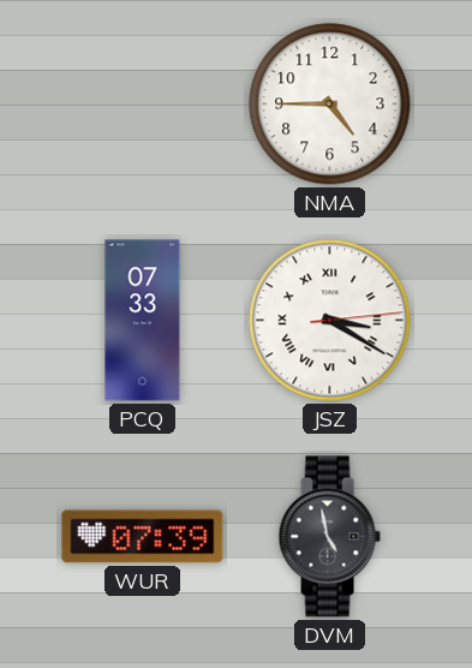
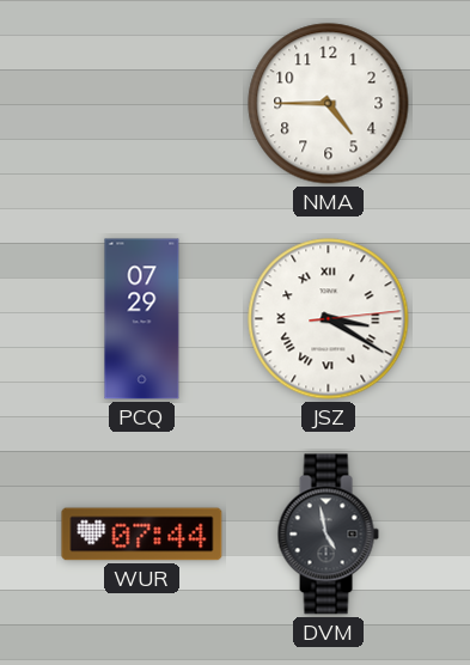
PCQ: 07:33 -> 07:29
WUR: 07:39 -> 07:44
